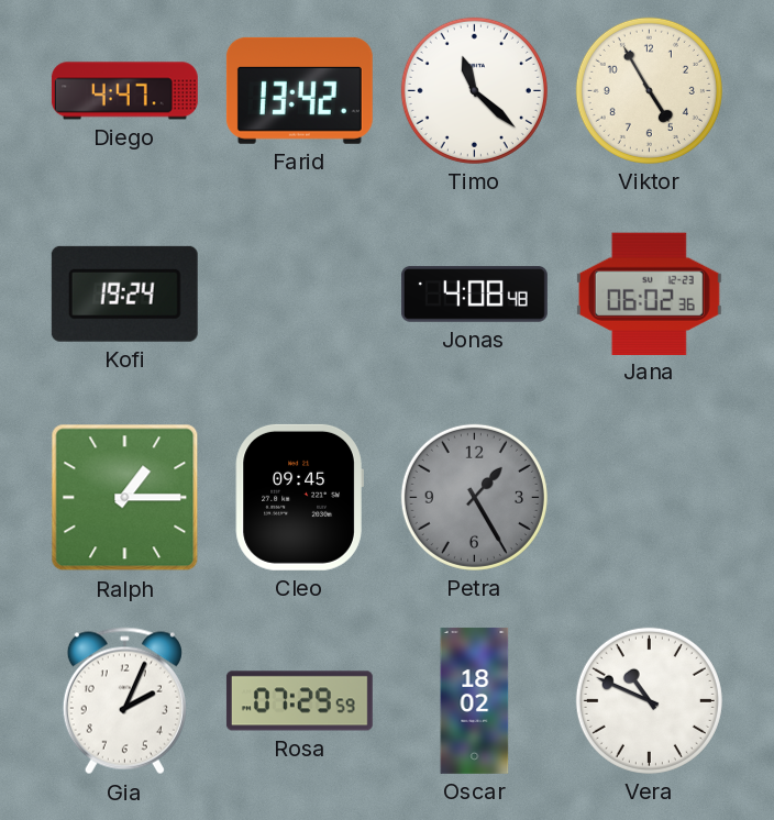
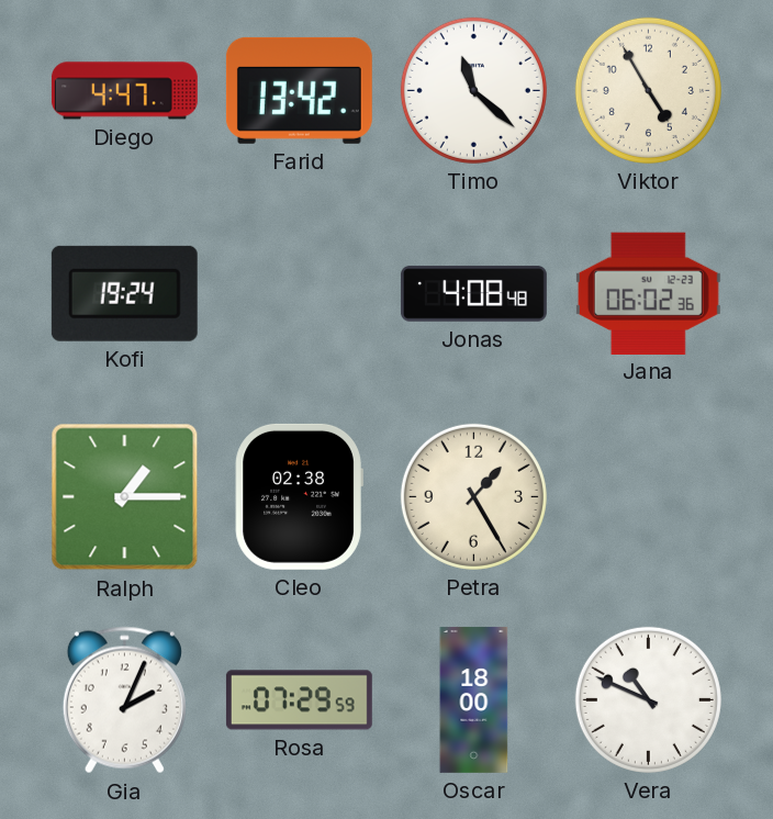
Cleo: 09:45 -> 02:38
Petra dial: grey -> cream
Oscar: 18:02 -> 18:00
